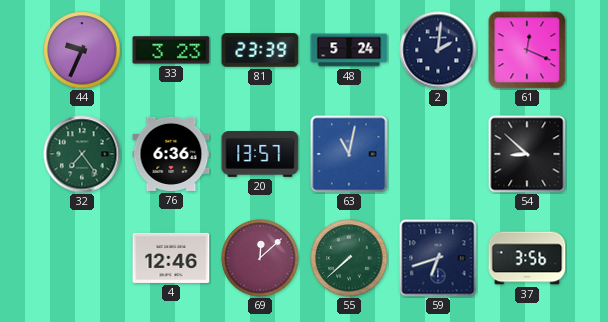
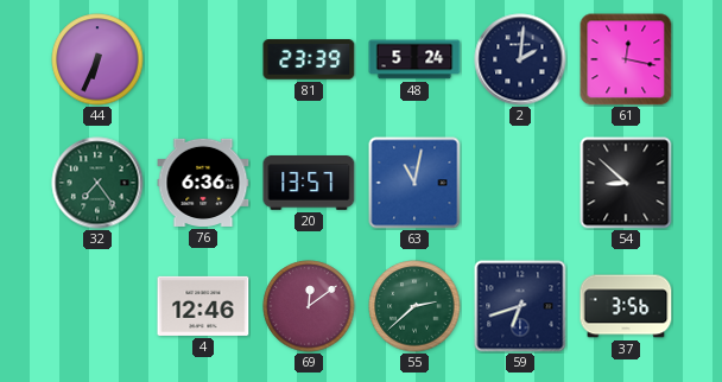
44: 9:34 -> 6:34
33: 3:23 -> none
61: 12:19 -> 12:17
69: 12:08 -> 12:09
55: 7:38 -> 2:38
